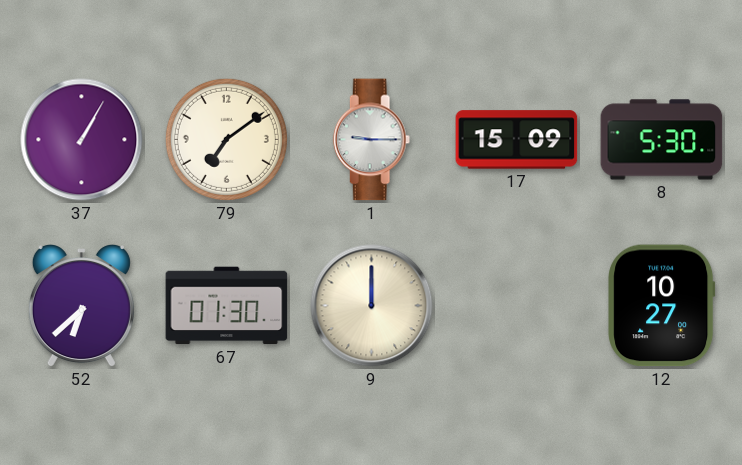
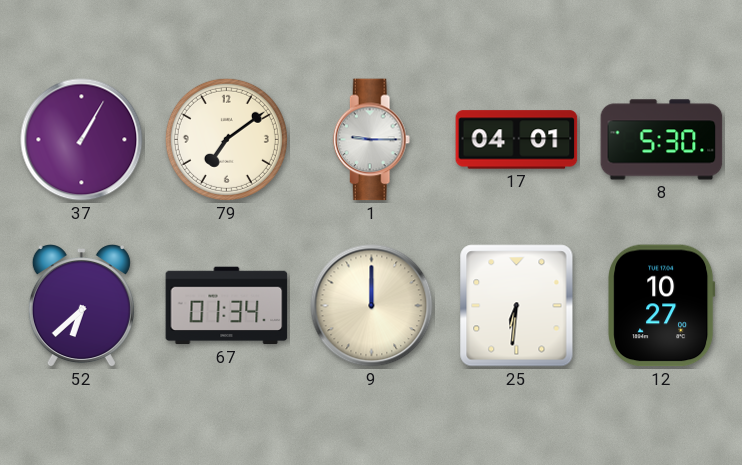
17: 15:09 -> 04:01
67: 01:30 -> 01:34
25: none -> 6:31
